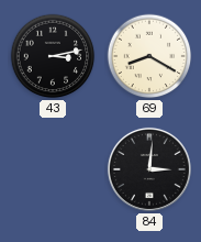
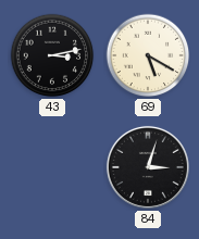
69: 8:20 -> 5:20
84: 3:01 -> 3:03
